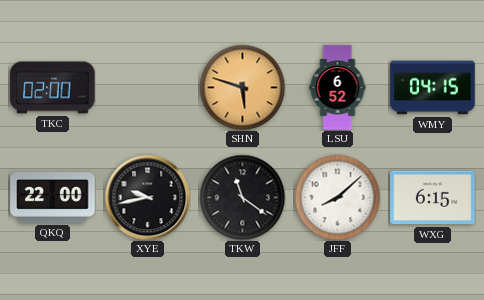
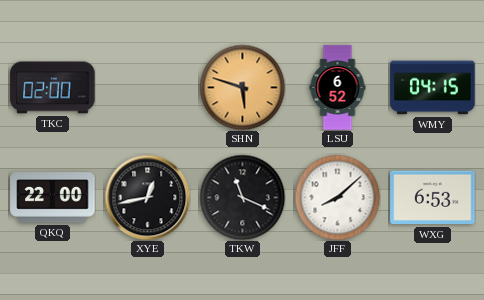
XYE: 9:43 -> 12:43
TKW: 11:21 -> 11:19
WXG: 6:15 -> 6:53
